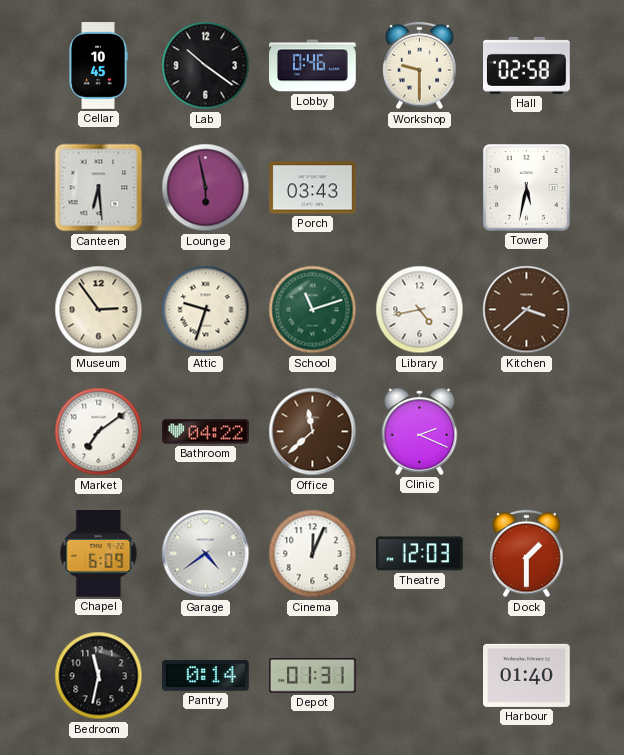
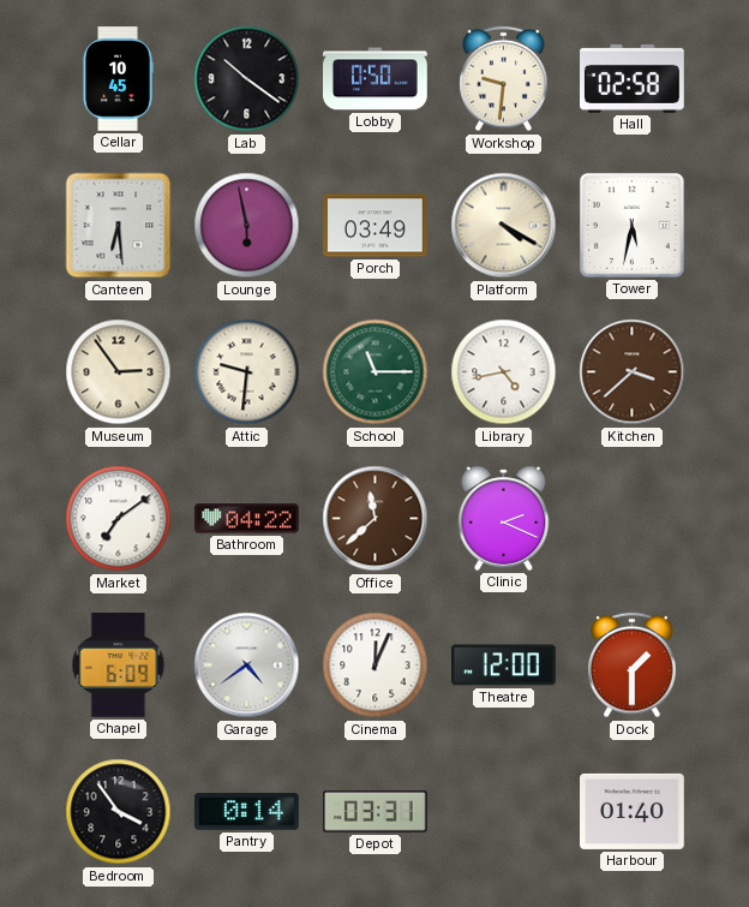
Lobby: 0:46 -> 0:50
Workshop: 9:30 -> 9:31
Porch: 03:43 -> 03:49
Platform: none -> 4:20
Attic: 9:33 -> 9:31
School: 11:12 -> 11:15
Theatre: 12:03 -> 12:00
Bedroom: 11:32 -> 3:54
Depot: 01:31 -> 03:31
